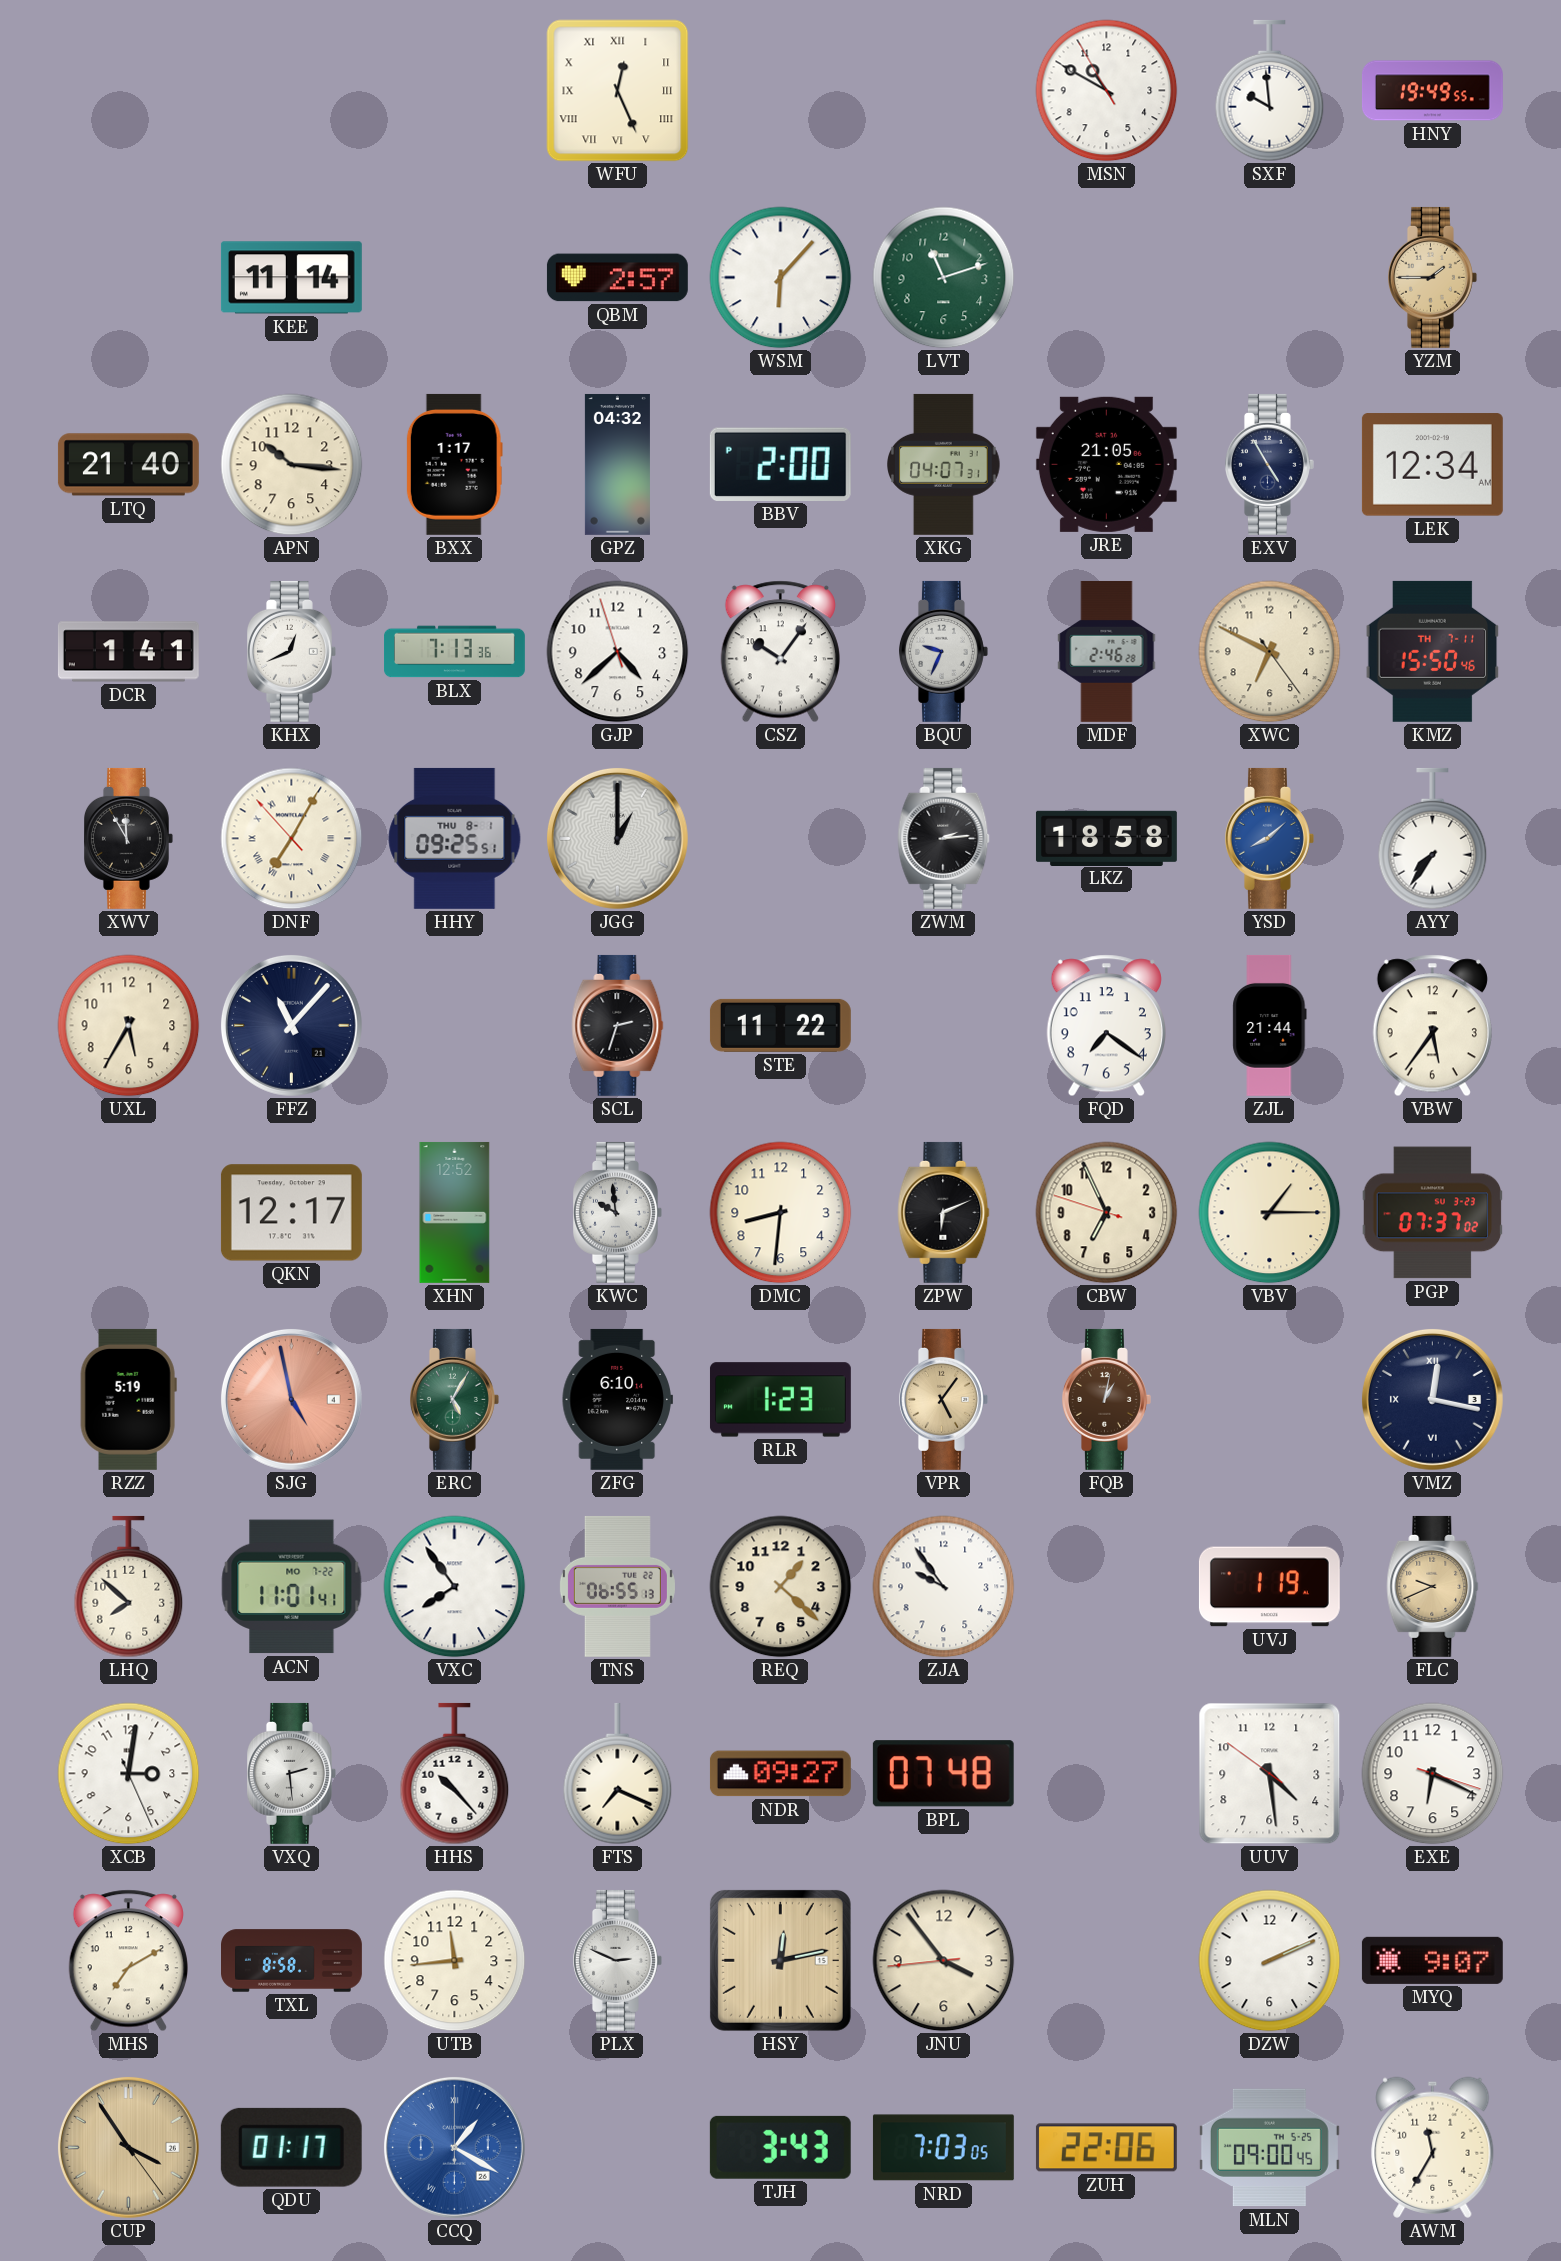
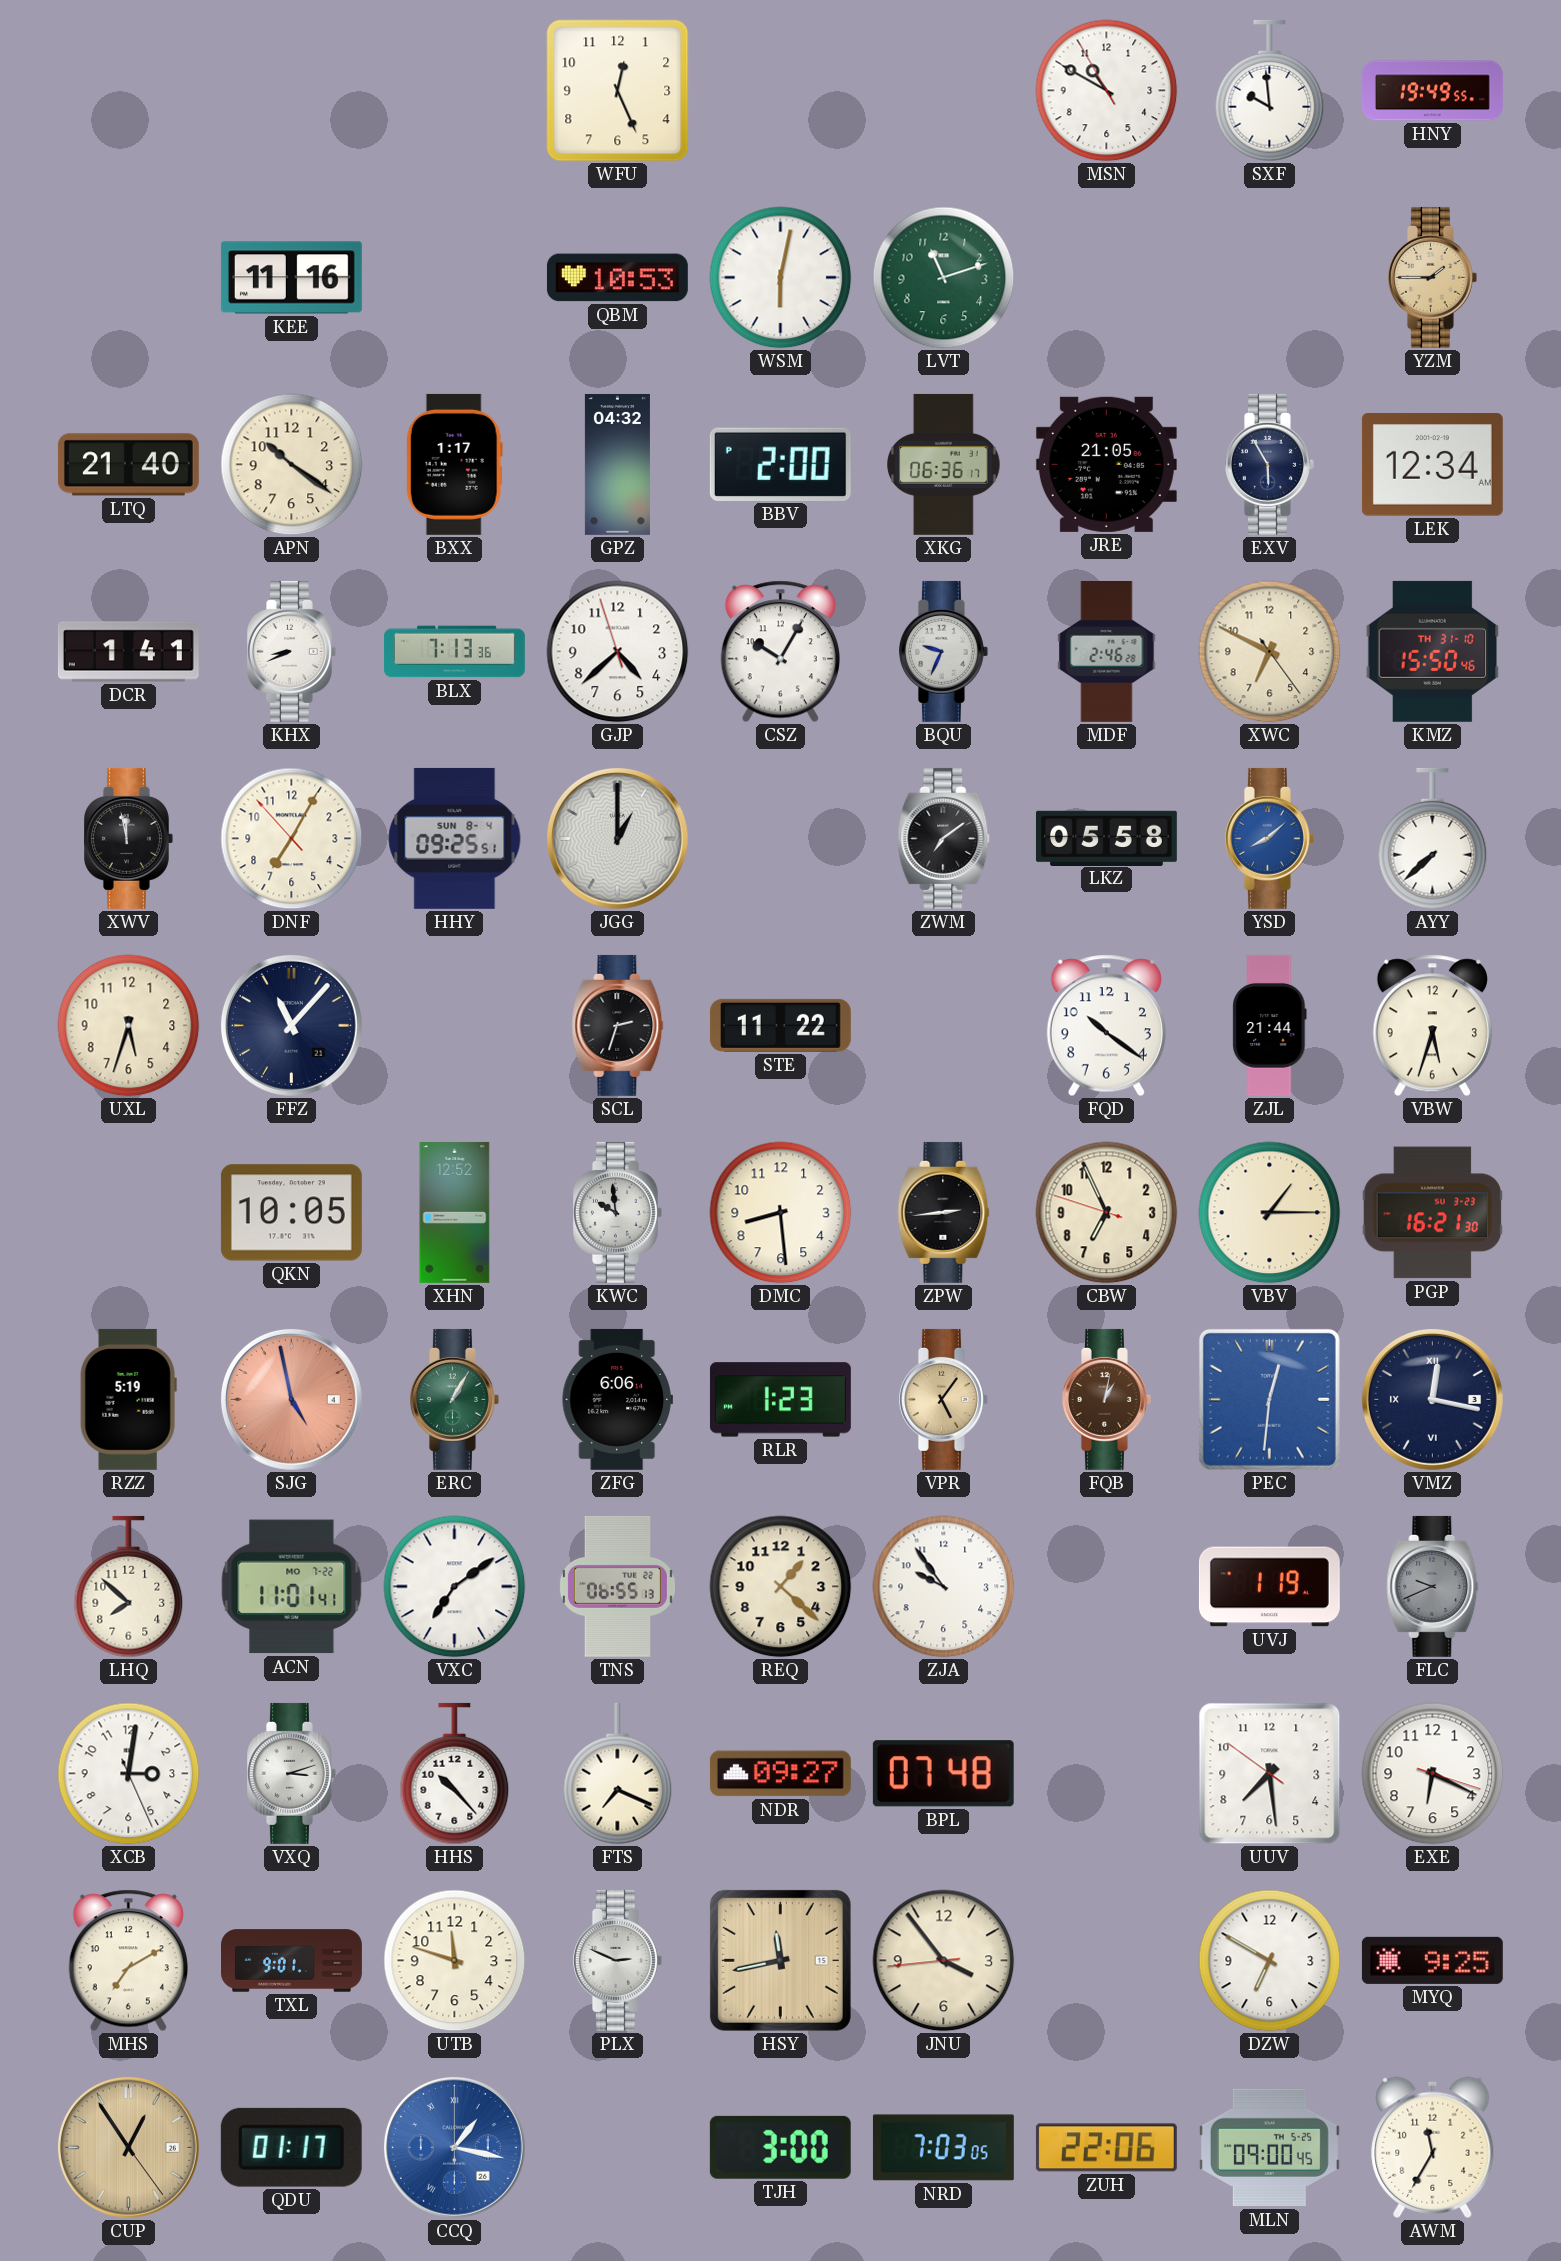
WFU numerals: Roman -> Arabic
KEE: 11:14 -> 11:16
QBM: 2:57 -> 10:53
WSM: 6:07 -> 6:02
APN: 10:16 -> 10:21
XKG: 04:07 -> 06:36
EXV: 4:55 -> 5:55
KHX: 12:41 -> 8:41
CSZ: 10:06 -> 10:05
KMZ date: TH 7-11 -> TH 31-10
XWV: 11:55 -> 11:58
DNF numerals: Roman -> Arabic
HHY date: THU 8-1 -> SUN 8-4
ZWM: 2:14 -> 7:09
LKZ: 18:58 -> 05:58
AYY: 7:36 -> 7:38
UXL: 5:35 -> 5:33
FQD: 7:21 -> 10:21
VBW: 5:36 -> 5:33
QKN: 12:17 -> 10:05
DMC: 8:31 -> 8:29
ZPW: 6:11 -> 2:44
PGP: 07:37 -> 16:21
ERC: 5:05 -> 1:05
ZFG: 6:10 -> 6:06
PEC: none -> 12:31
VXC: 7:54 -> 7:09
FLC dial: champagne -> grey
VXQ: 2:29 -> 3:12
UUV: 4:28 -> 7:28
TXL: 8:58 -> 9:01
UTB: 11:44 -> 11:48
HSY: 12:13 -> 11:43
DZW: 2:11 -> 6:50
MYQ: 9:07 -> 9:25
CUP: 3:54 -> 12:54
CCQ: 1:20 -> 1:17
TJH: 3:43 -> 3:00
